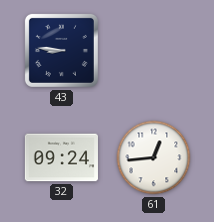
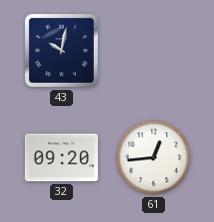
43: 8:46 -> 10:02
32: 09:24 -> 09:20
